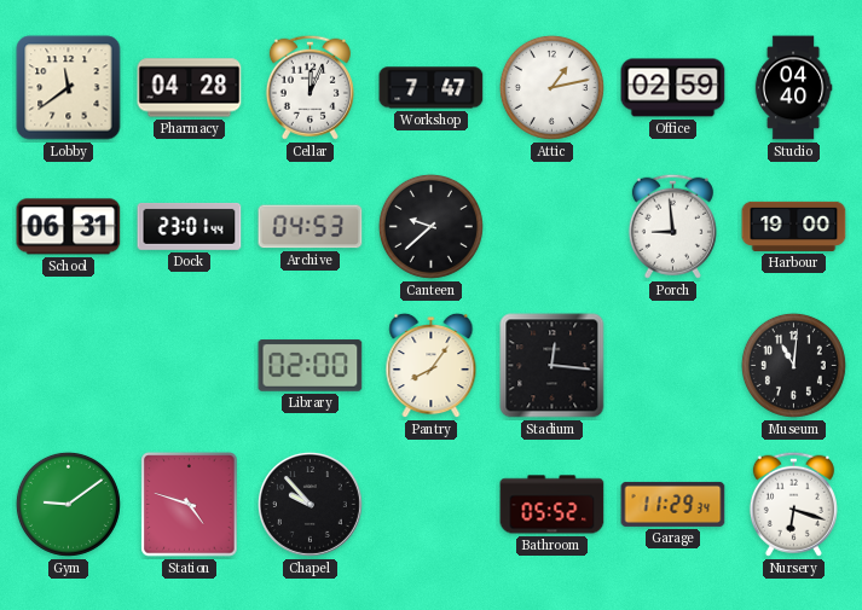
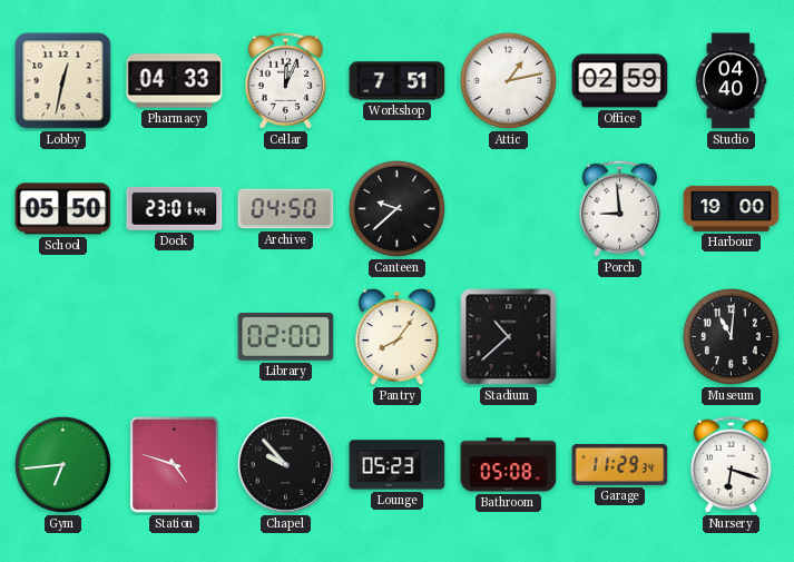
Lobby: 11:39 -> 12:32
Pharmacy: 04:28 -> 04:33
Workshop: 7:47 -> 7:51
School: 06:31 -> 05:50
Archive: 04:53 -> 04:50
Stadium: 12:16 -> 10:38
Gym: 9:09 -> 6:44
Lounge: none -> 05:23
Bathroom: 05:52 -> 05:08
